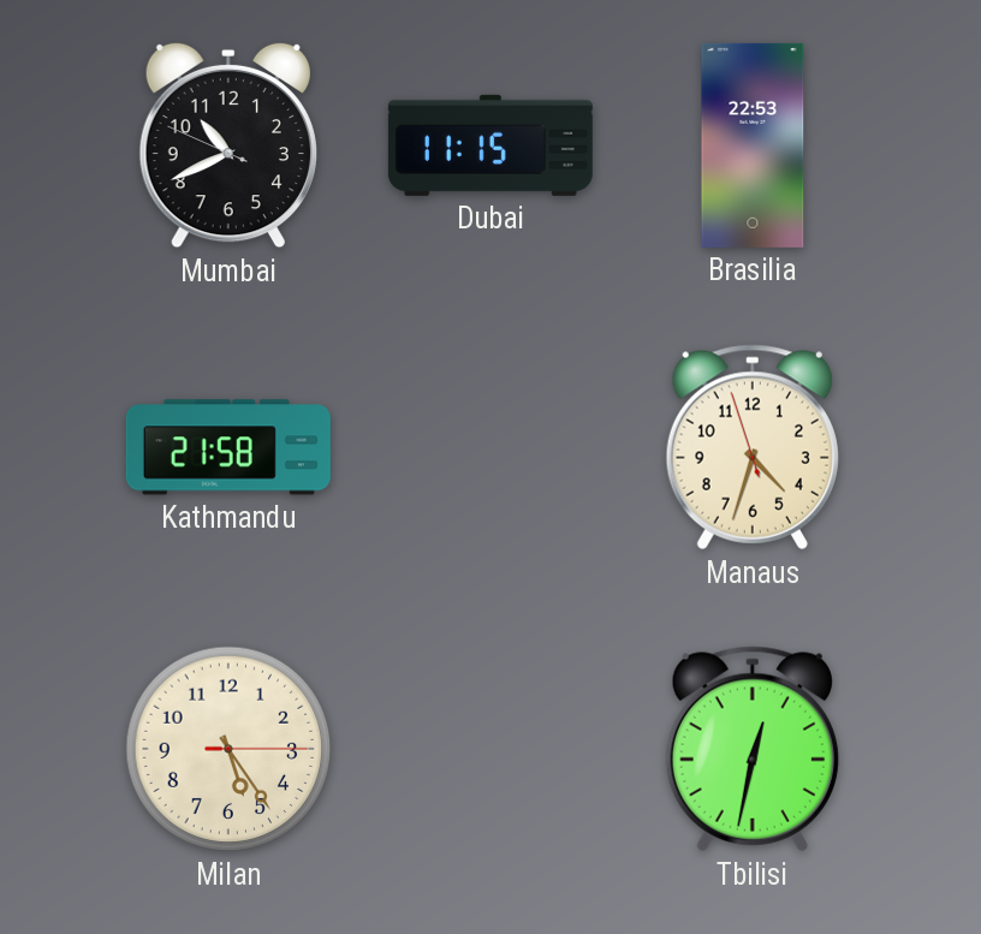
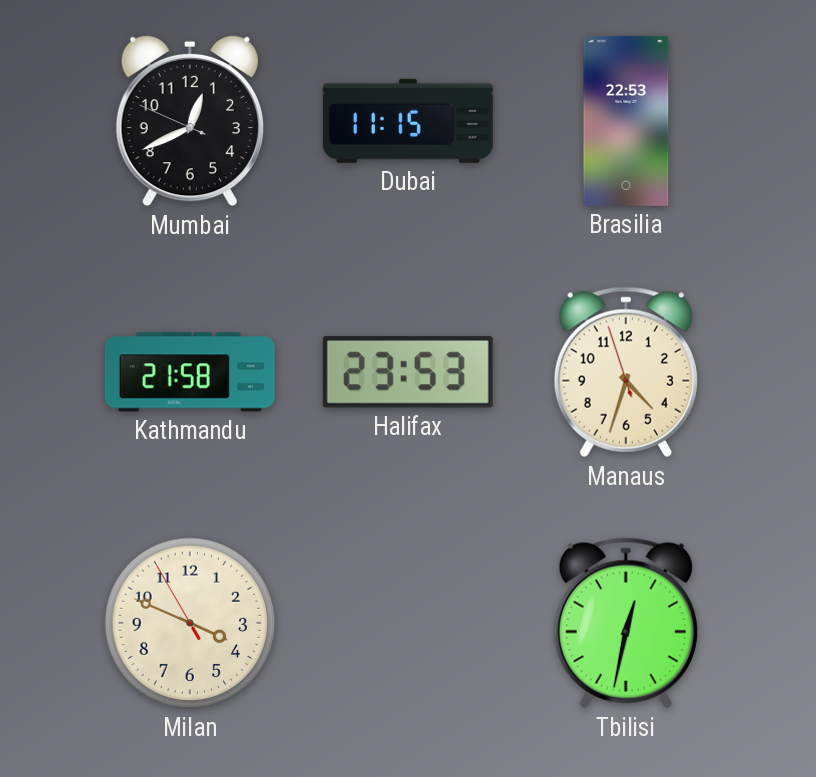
Mumbai: 10:40 -> 12:40
Halifax: none -> 23:53
Milan: 5:24 -> 3:48
